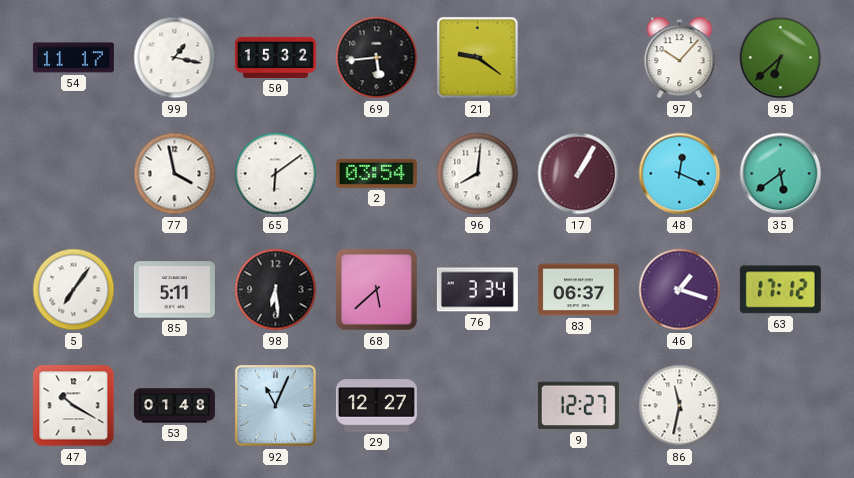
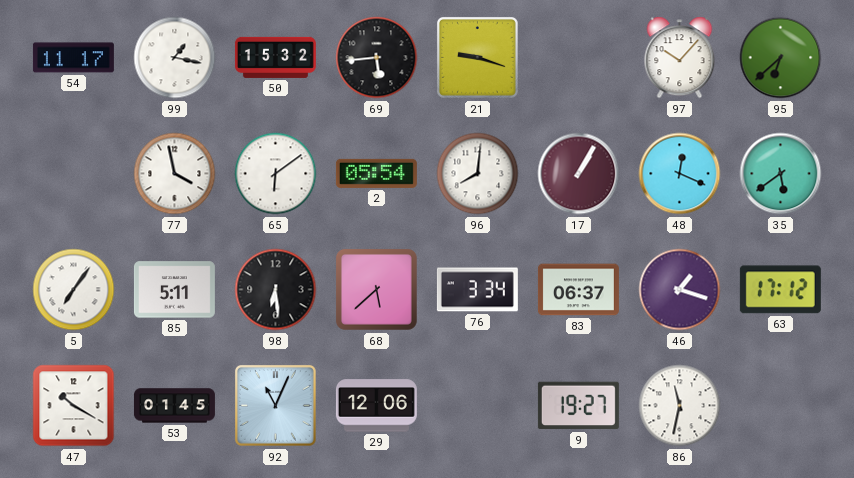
21: 9:21 -> 9:18
2: 03:54 -> 05:54
53: 01:48 -> 01:45
29: 12:27 -> 12:06
9: 12:27 -> 19:27
